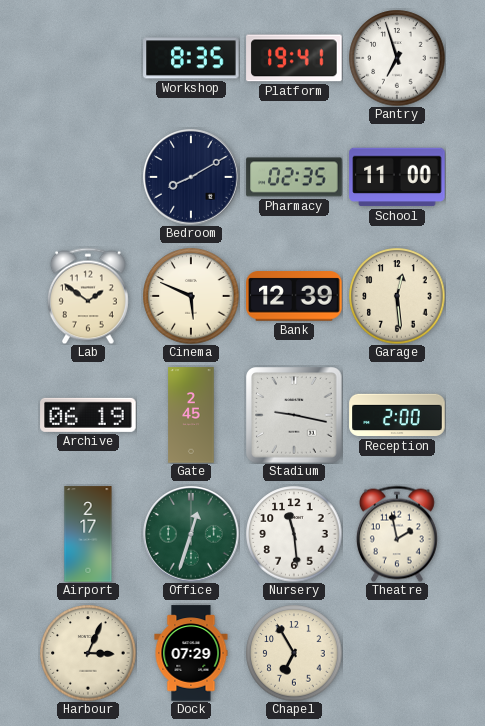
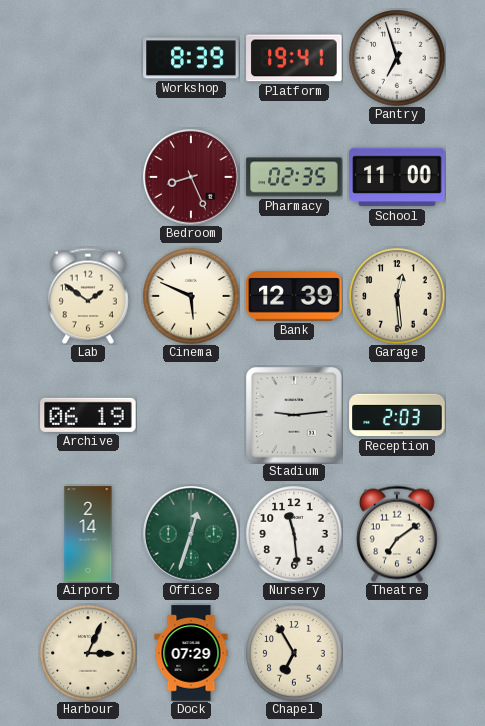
Workshop: 8:35 -> 8:39
Bedroom: 8:10 -> 8:26
Bedroom dial: navy -> burgundy
Gate: 2:45 -> none
Stadium: 9:17 -> 9:14
Reception: 2:00 -> 2:03
Airport: 2:17 -> 2:14
Theatre: 1:58 -> 7:09
